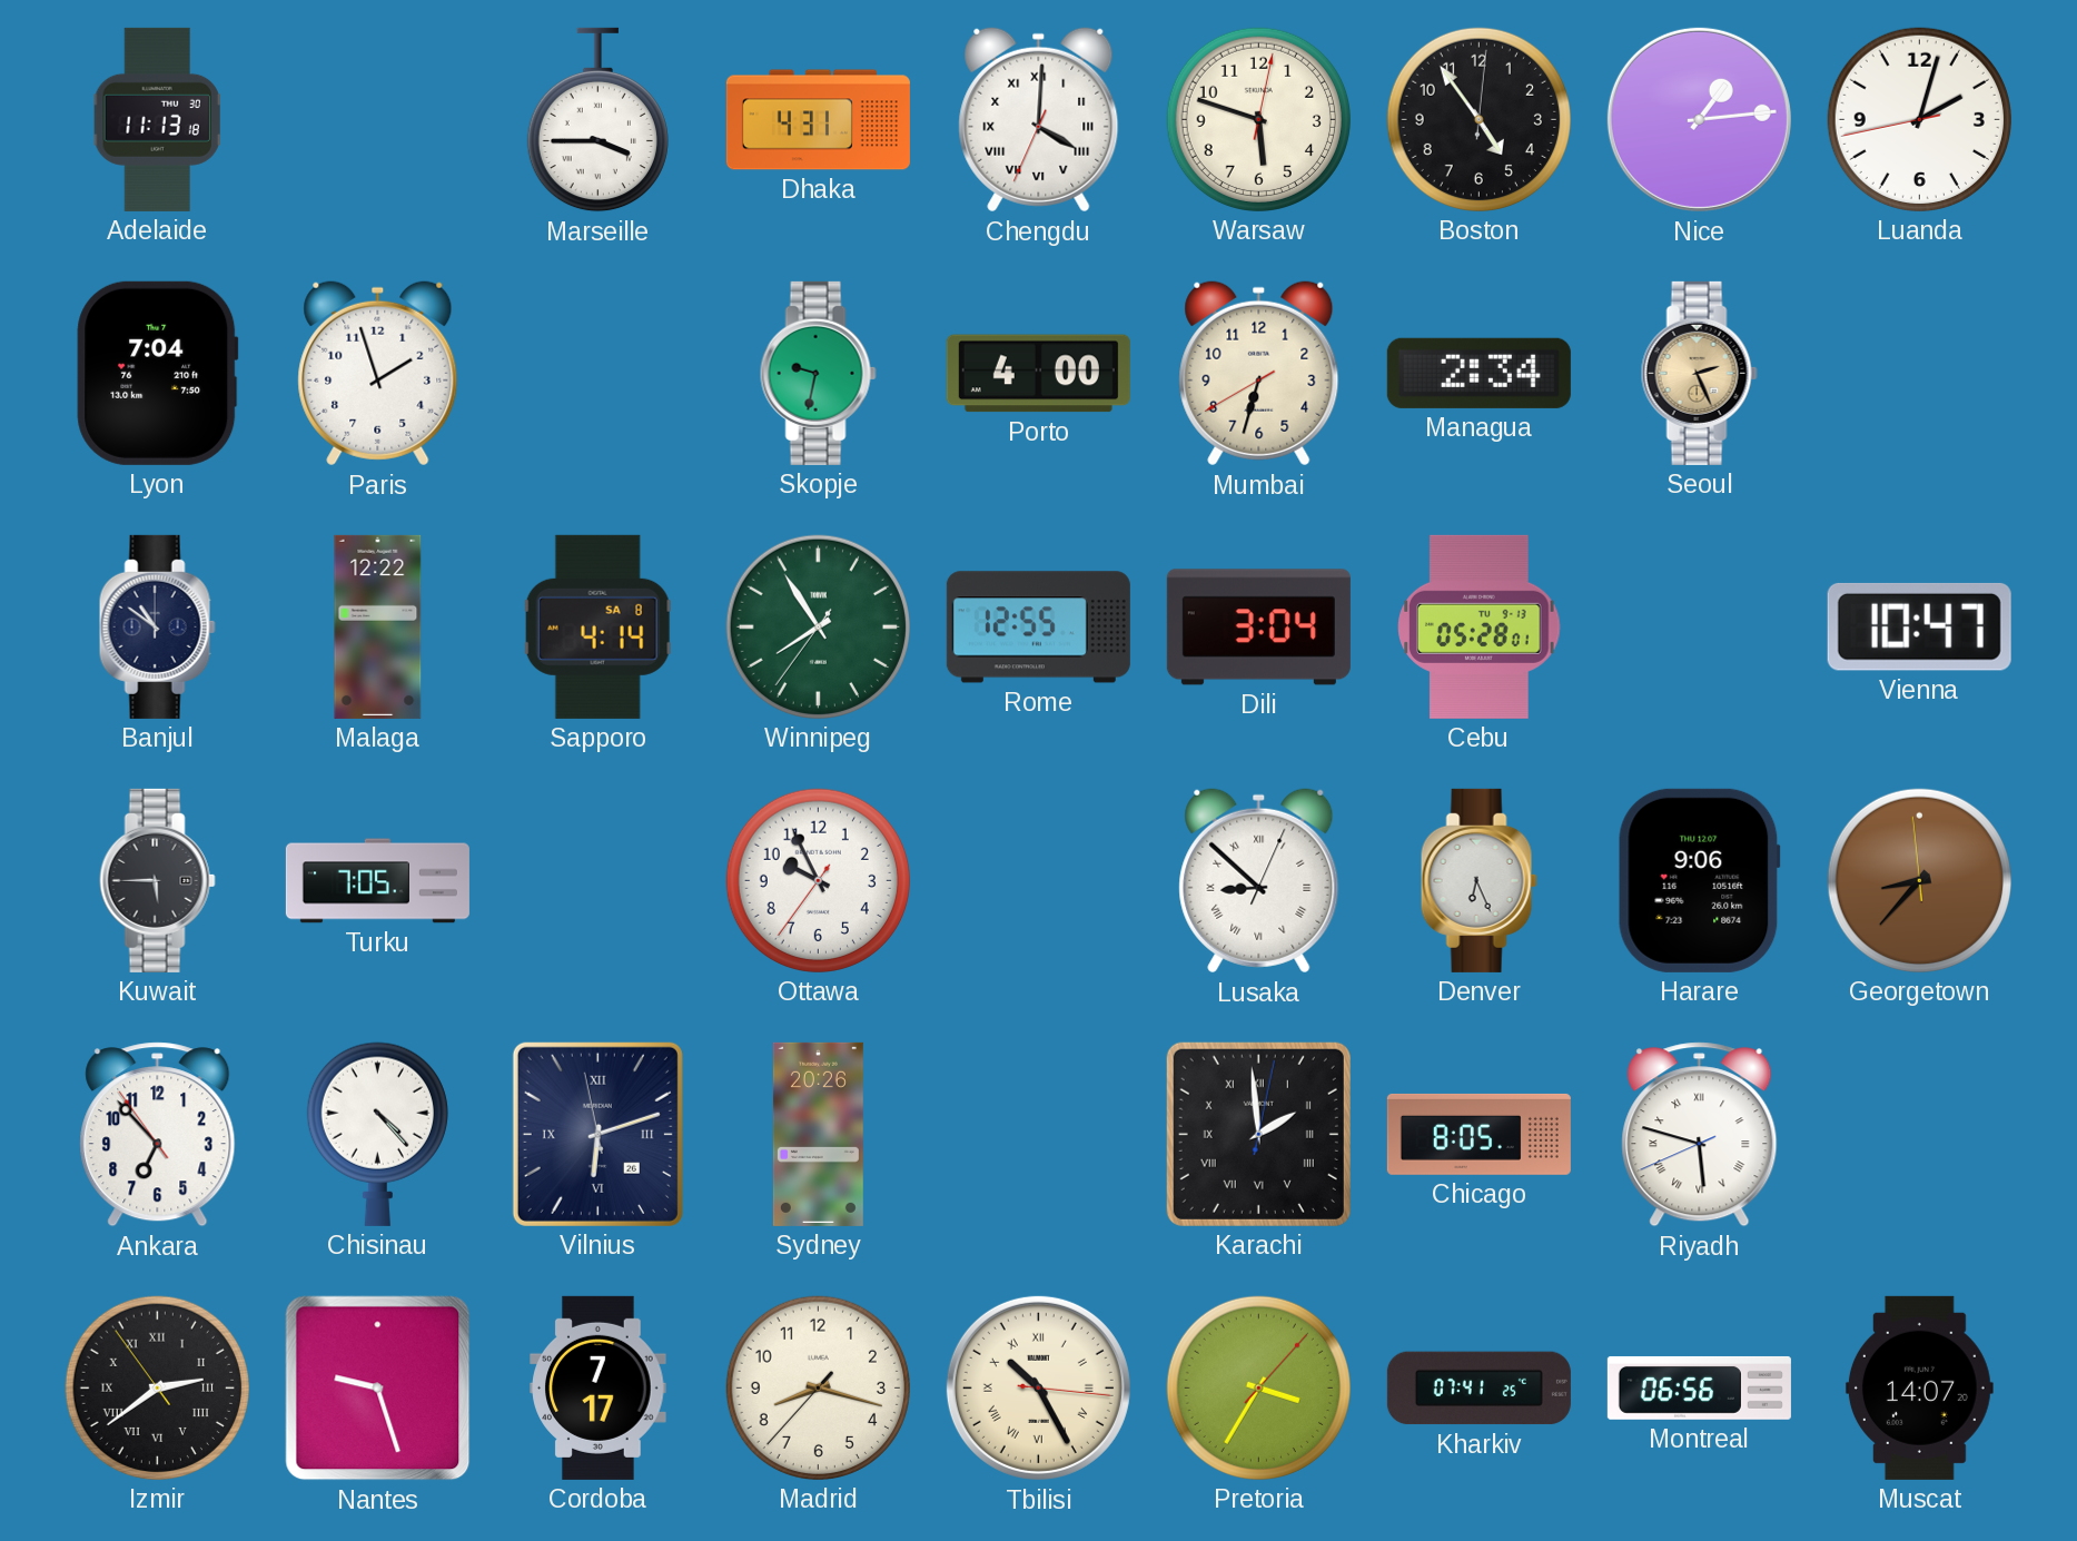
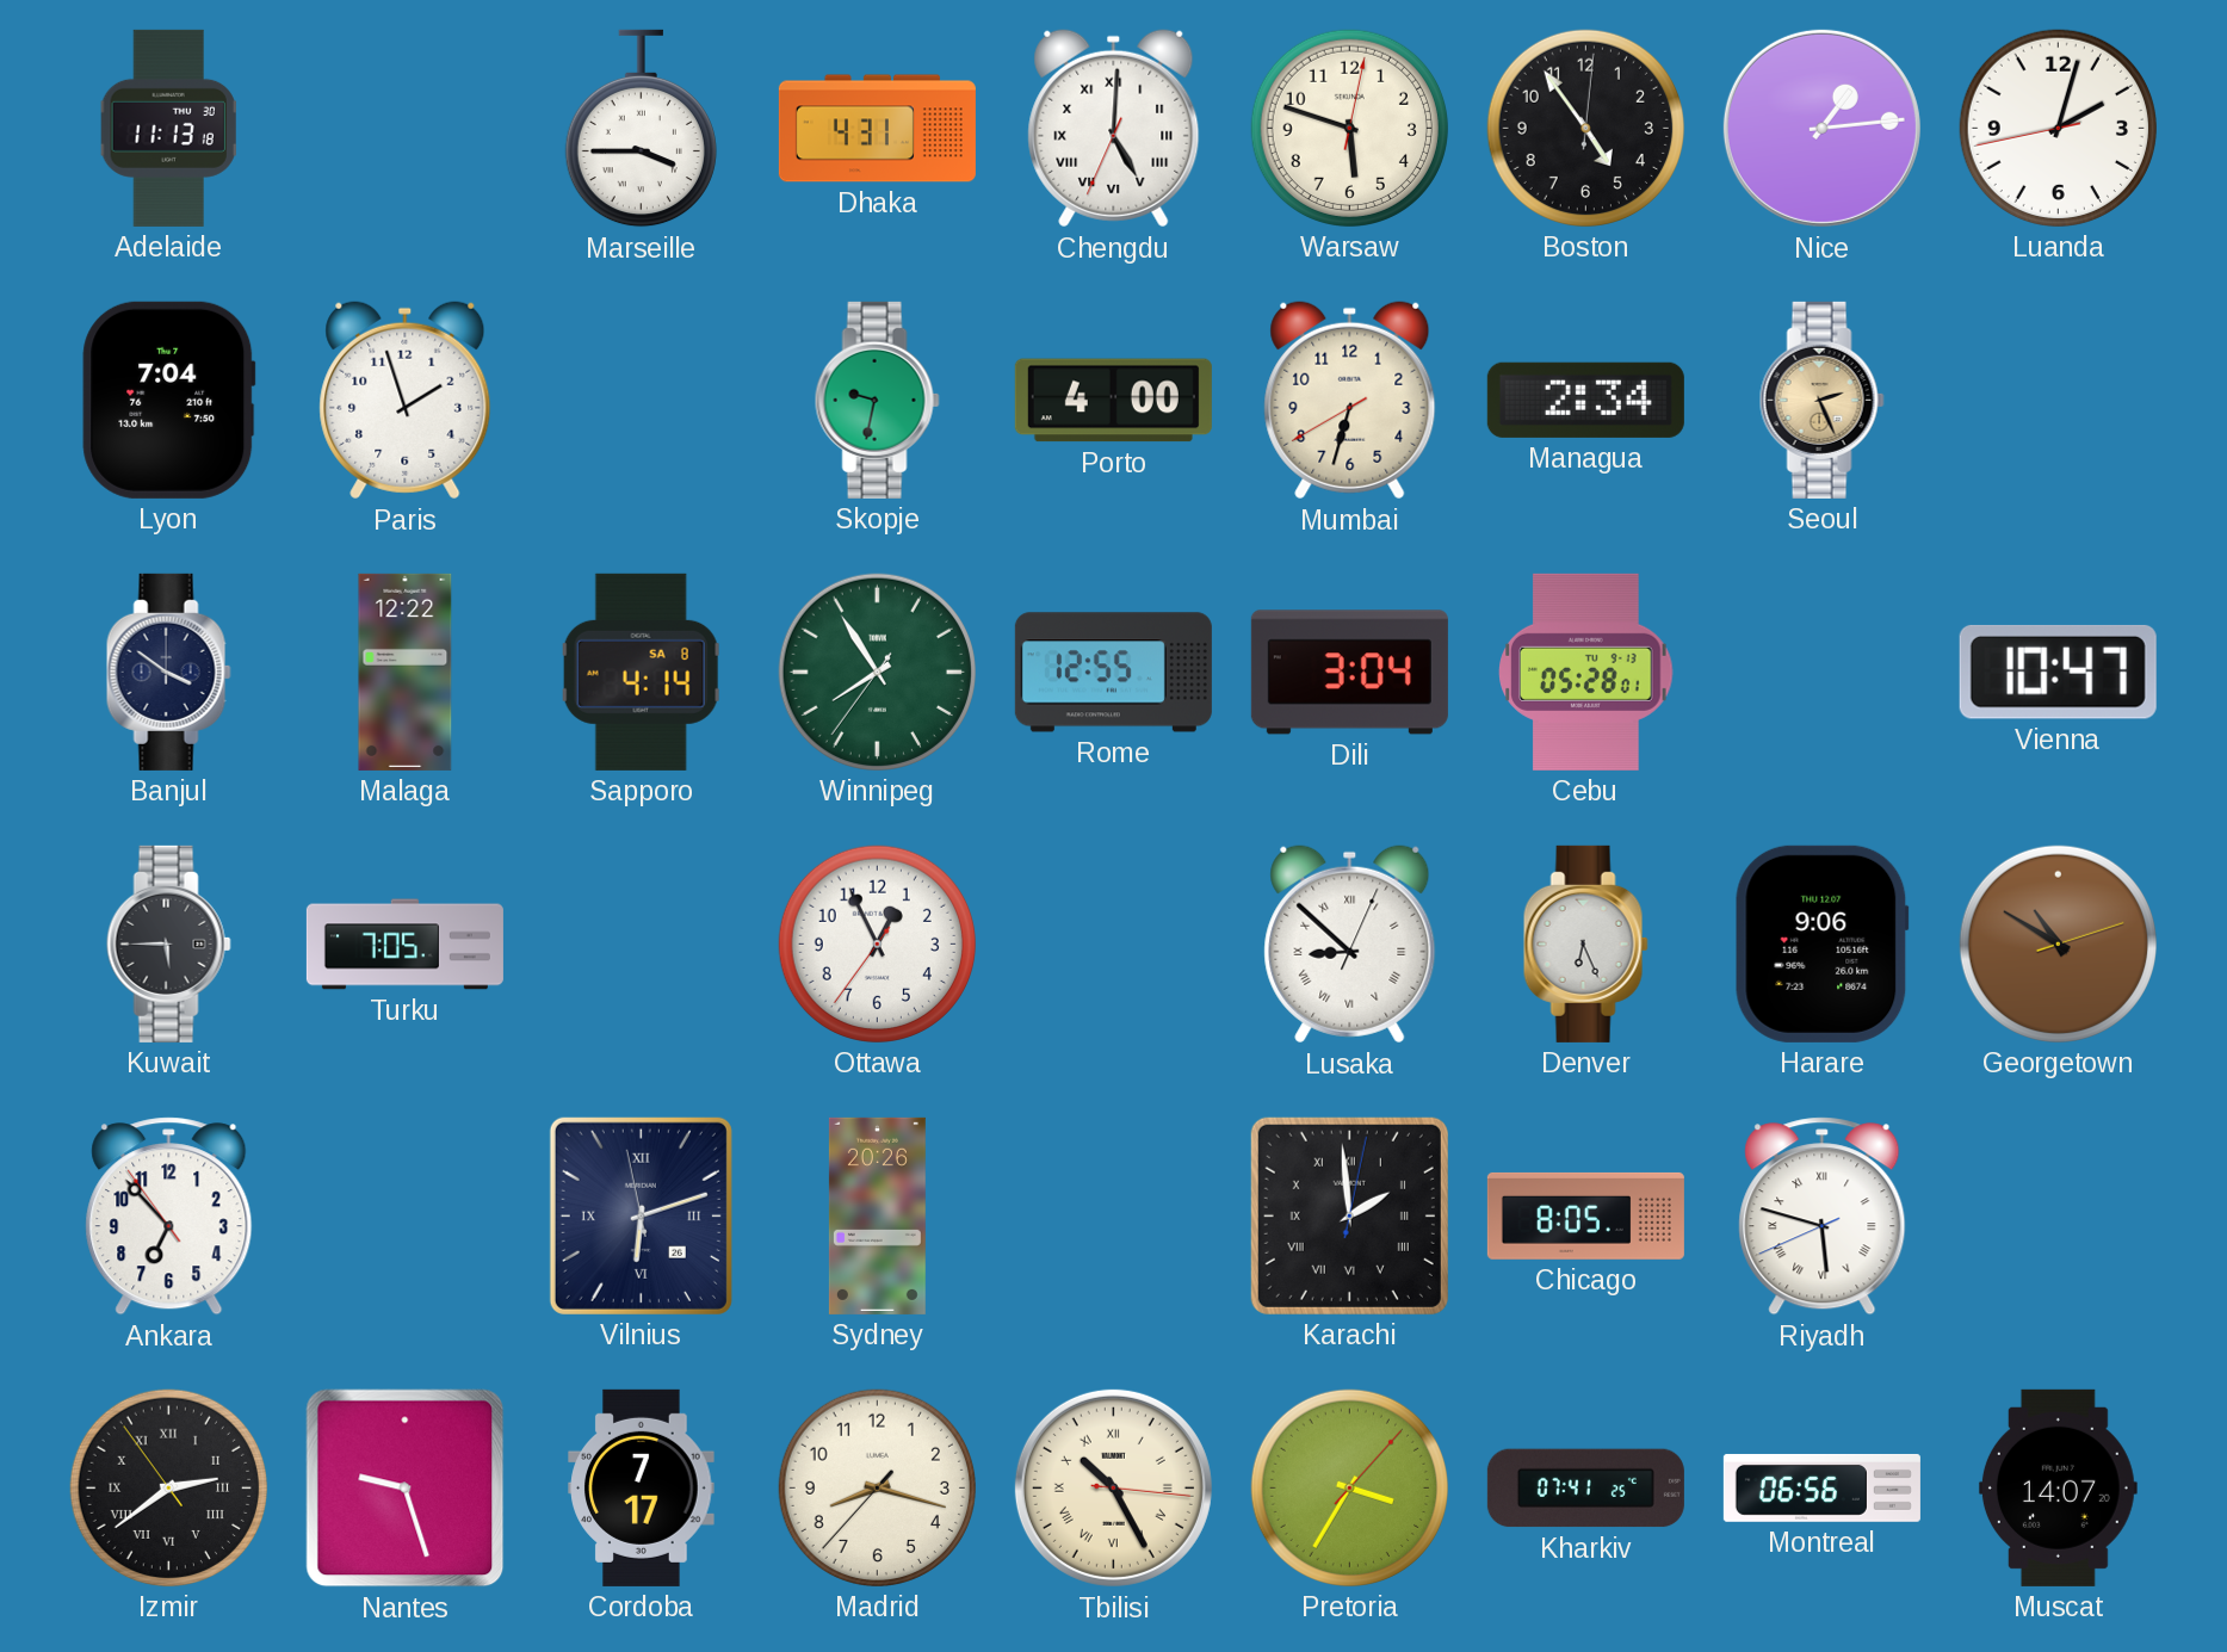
Chengdu: 4:00 -> 5:00
Banjul: 10:51 -> 3:51
Ottawa: 9:55 -> 12:55
Georgetown: 8:36 -> 10:50
Chisinau: 4:23 -> none
